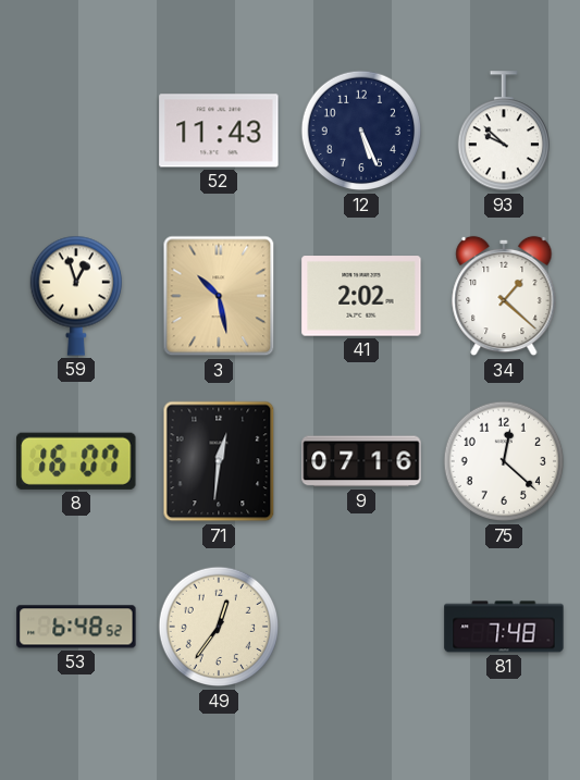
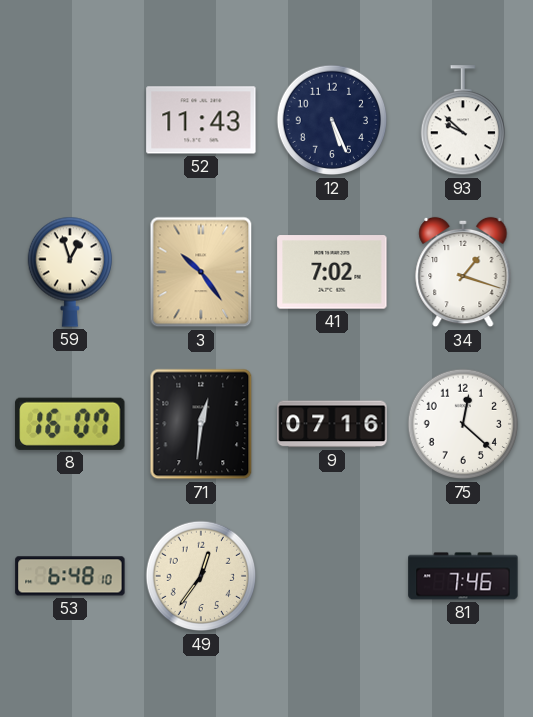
3: 10:28 -> 10:24
41: 2:02 -> 7:02
34: 1:22 -> 1:18
53: 6:48:52 -> 6:48:10
81: 7:48 -> 7:46
